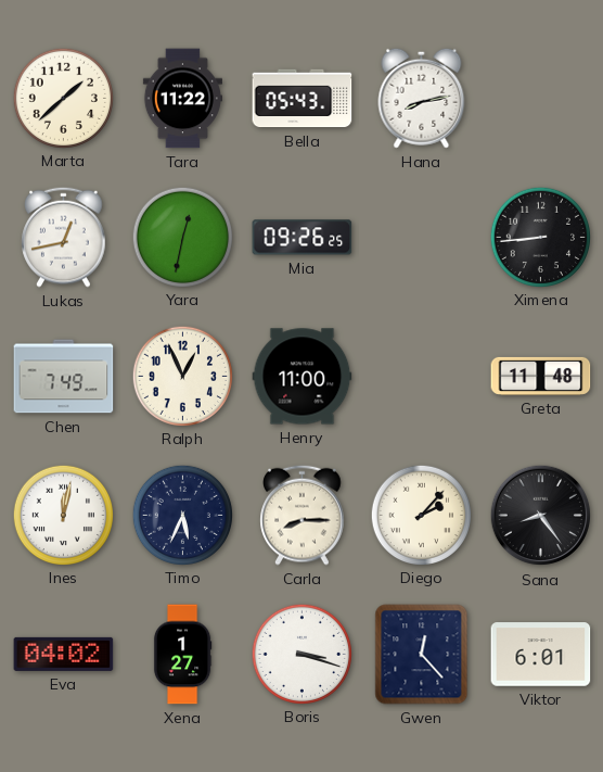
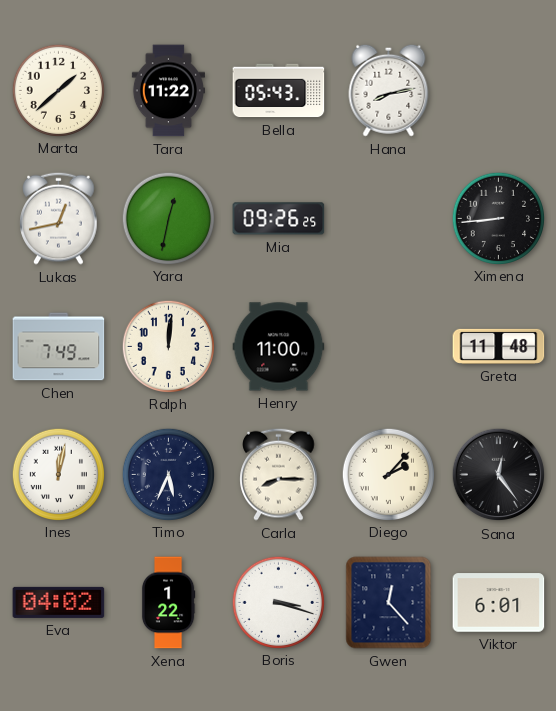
Ralph: 12:56 -> 12:01
Sana: 8:24 -> 12:24
Xena: 1:27 -> 1:22
